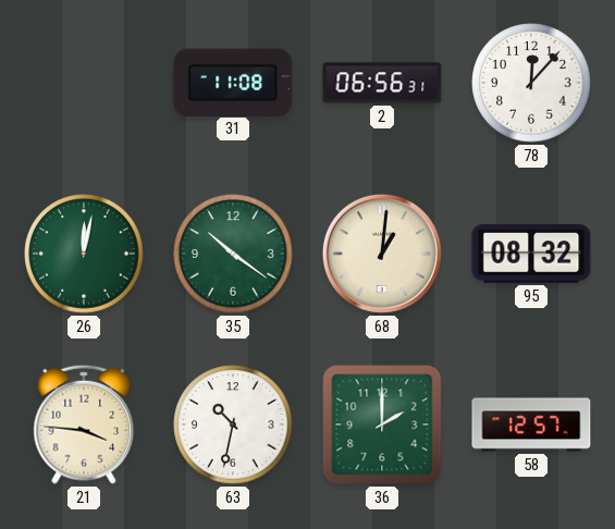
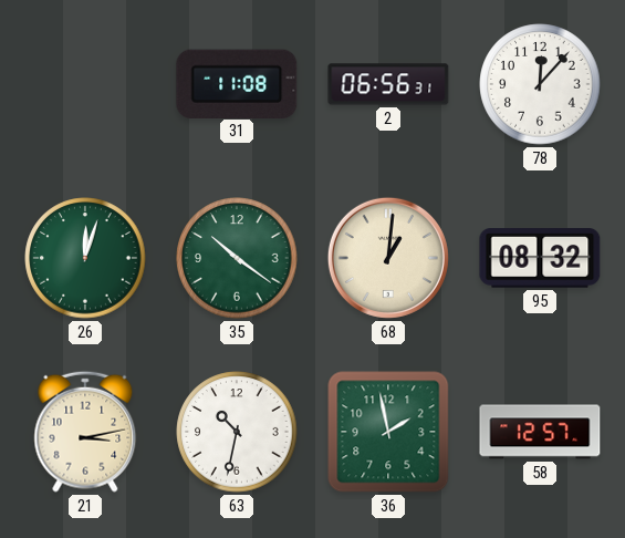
26: 12:02 -> 12:03
21: 3:46 -> 3:13
36: 2:00 -> 1:58
